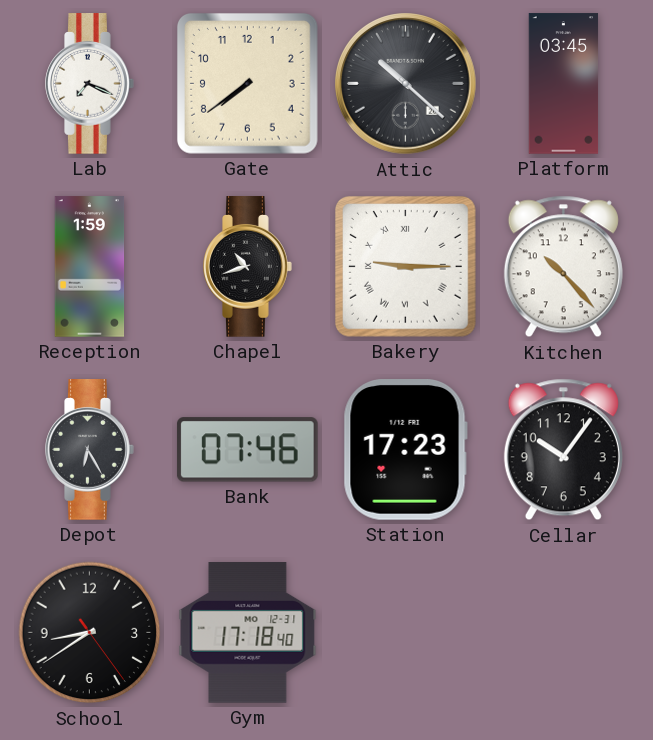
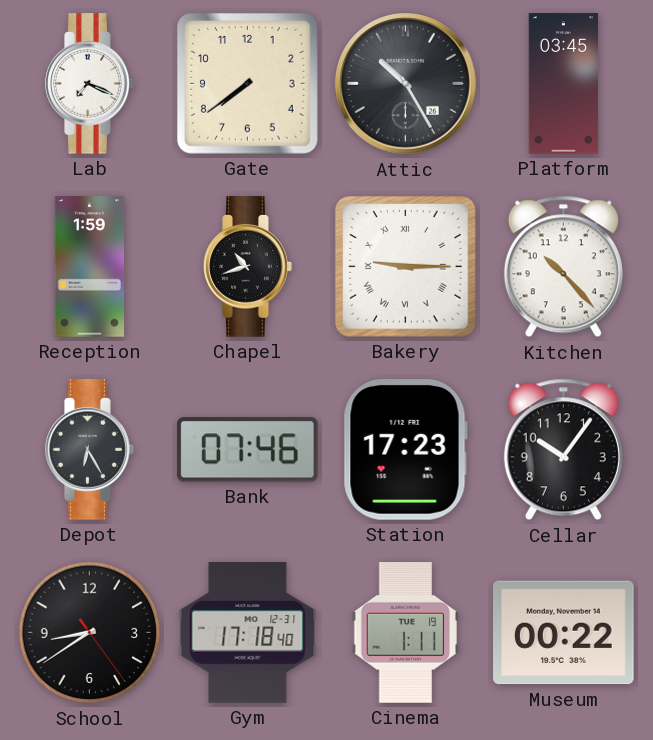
Attic: 10:22 -> 10:25
Cinema: none -> 1:11
Museum: none -> 00:22
